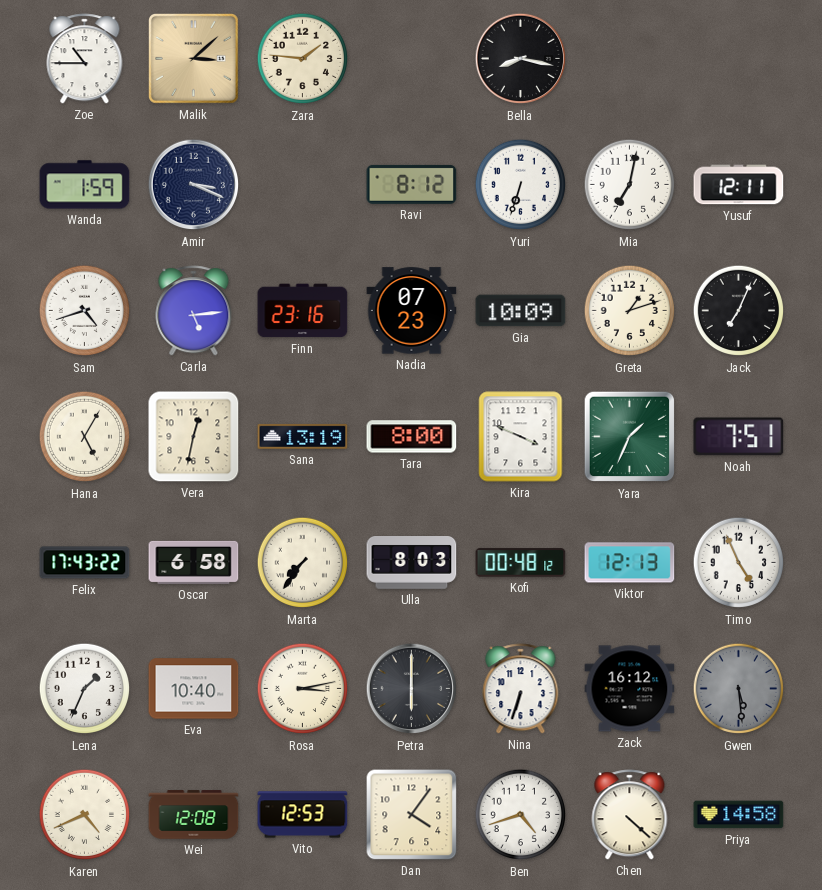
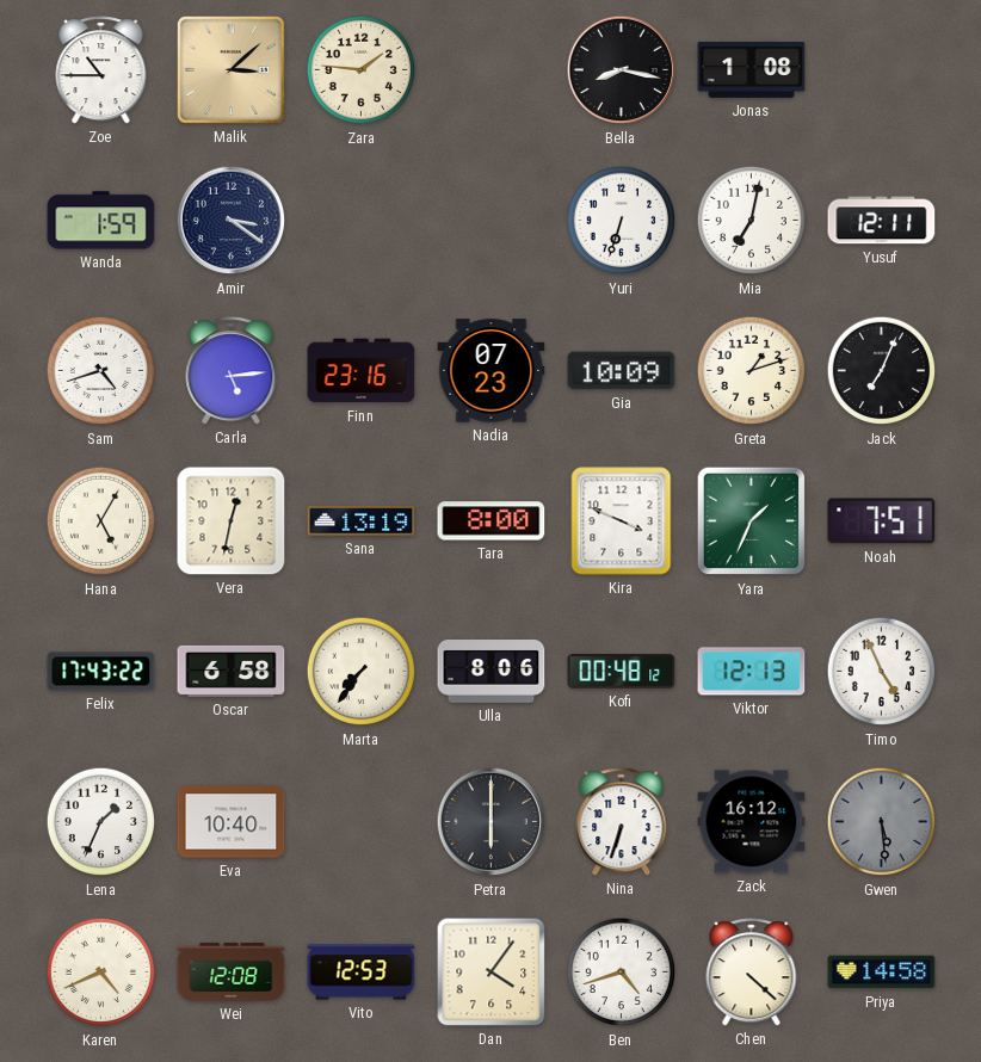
Jonas: none -> 1:08
Amir: 3:19 -> 3:21
Ravi: 8:12 -> none
Ulla: 8:03 -> 8:06
Rosa: 3:13 -> none
